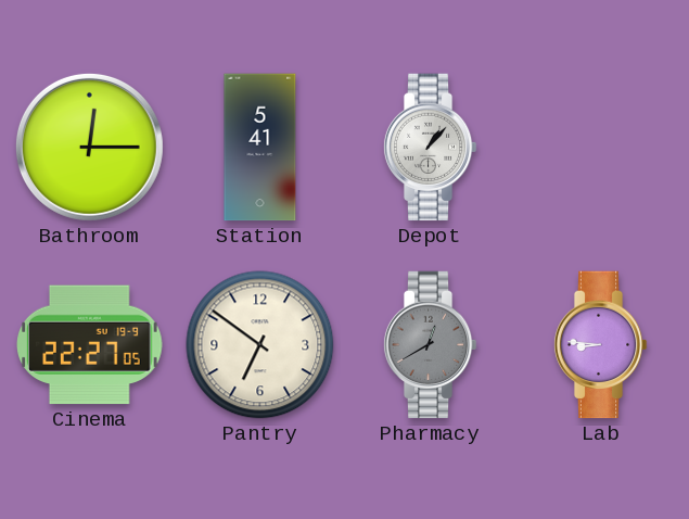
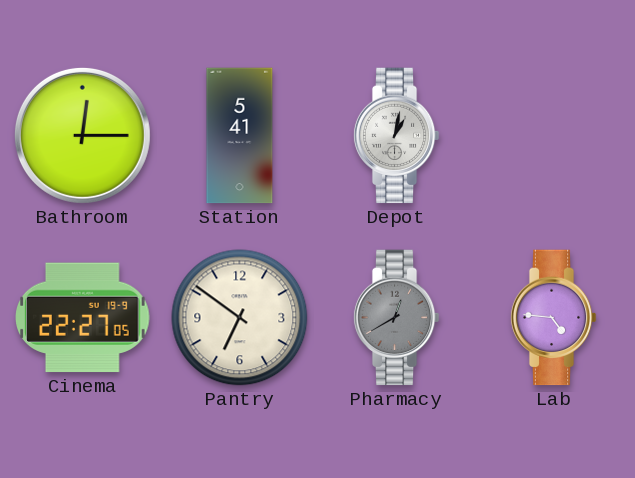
Depot: 1:07 -> 1:02
Lab: 8:46 -> 4:46
